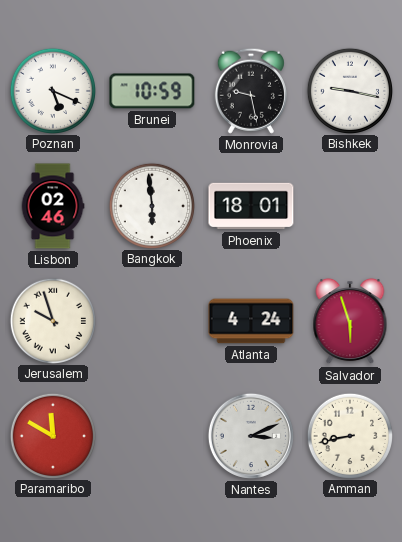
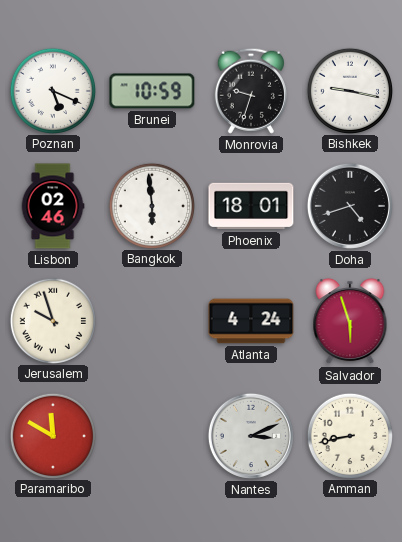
Monrovia: 9:28 -> 9:33
Doha: none -> 4:42
